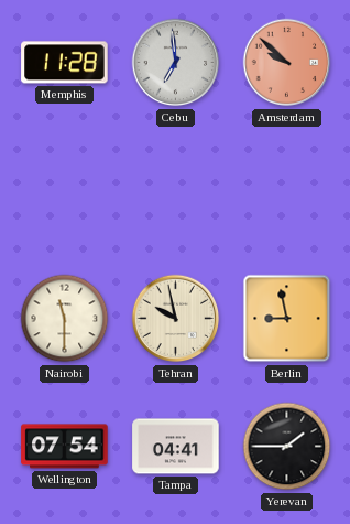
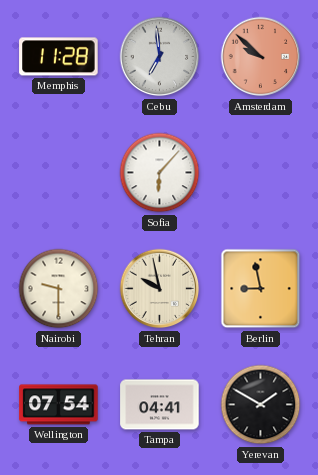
Sofia: none -> 6:07
Nairobi: 11:30 -> 9:30
Yerevan: 1:45 -> 1:50
